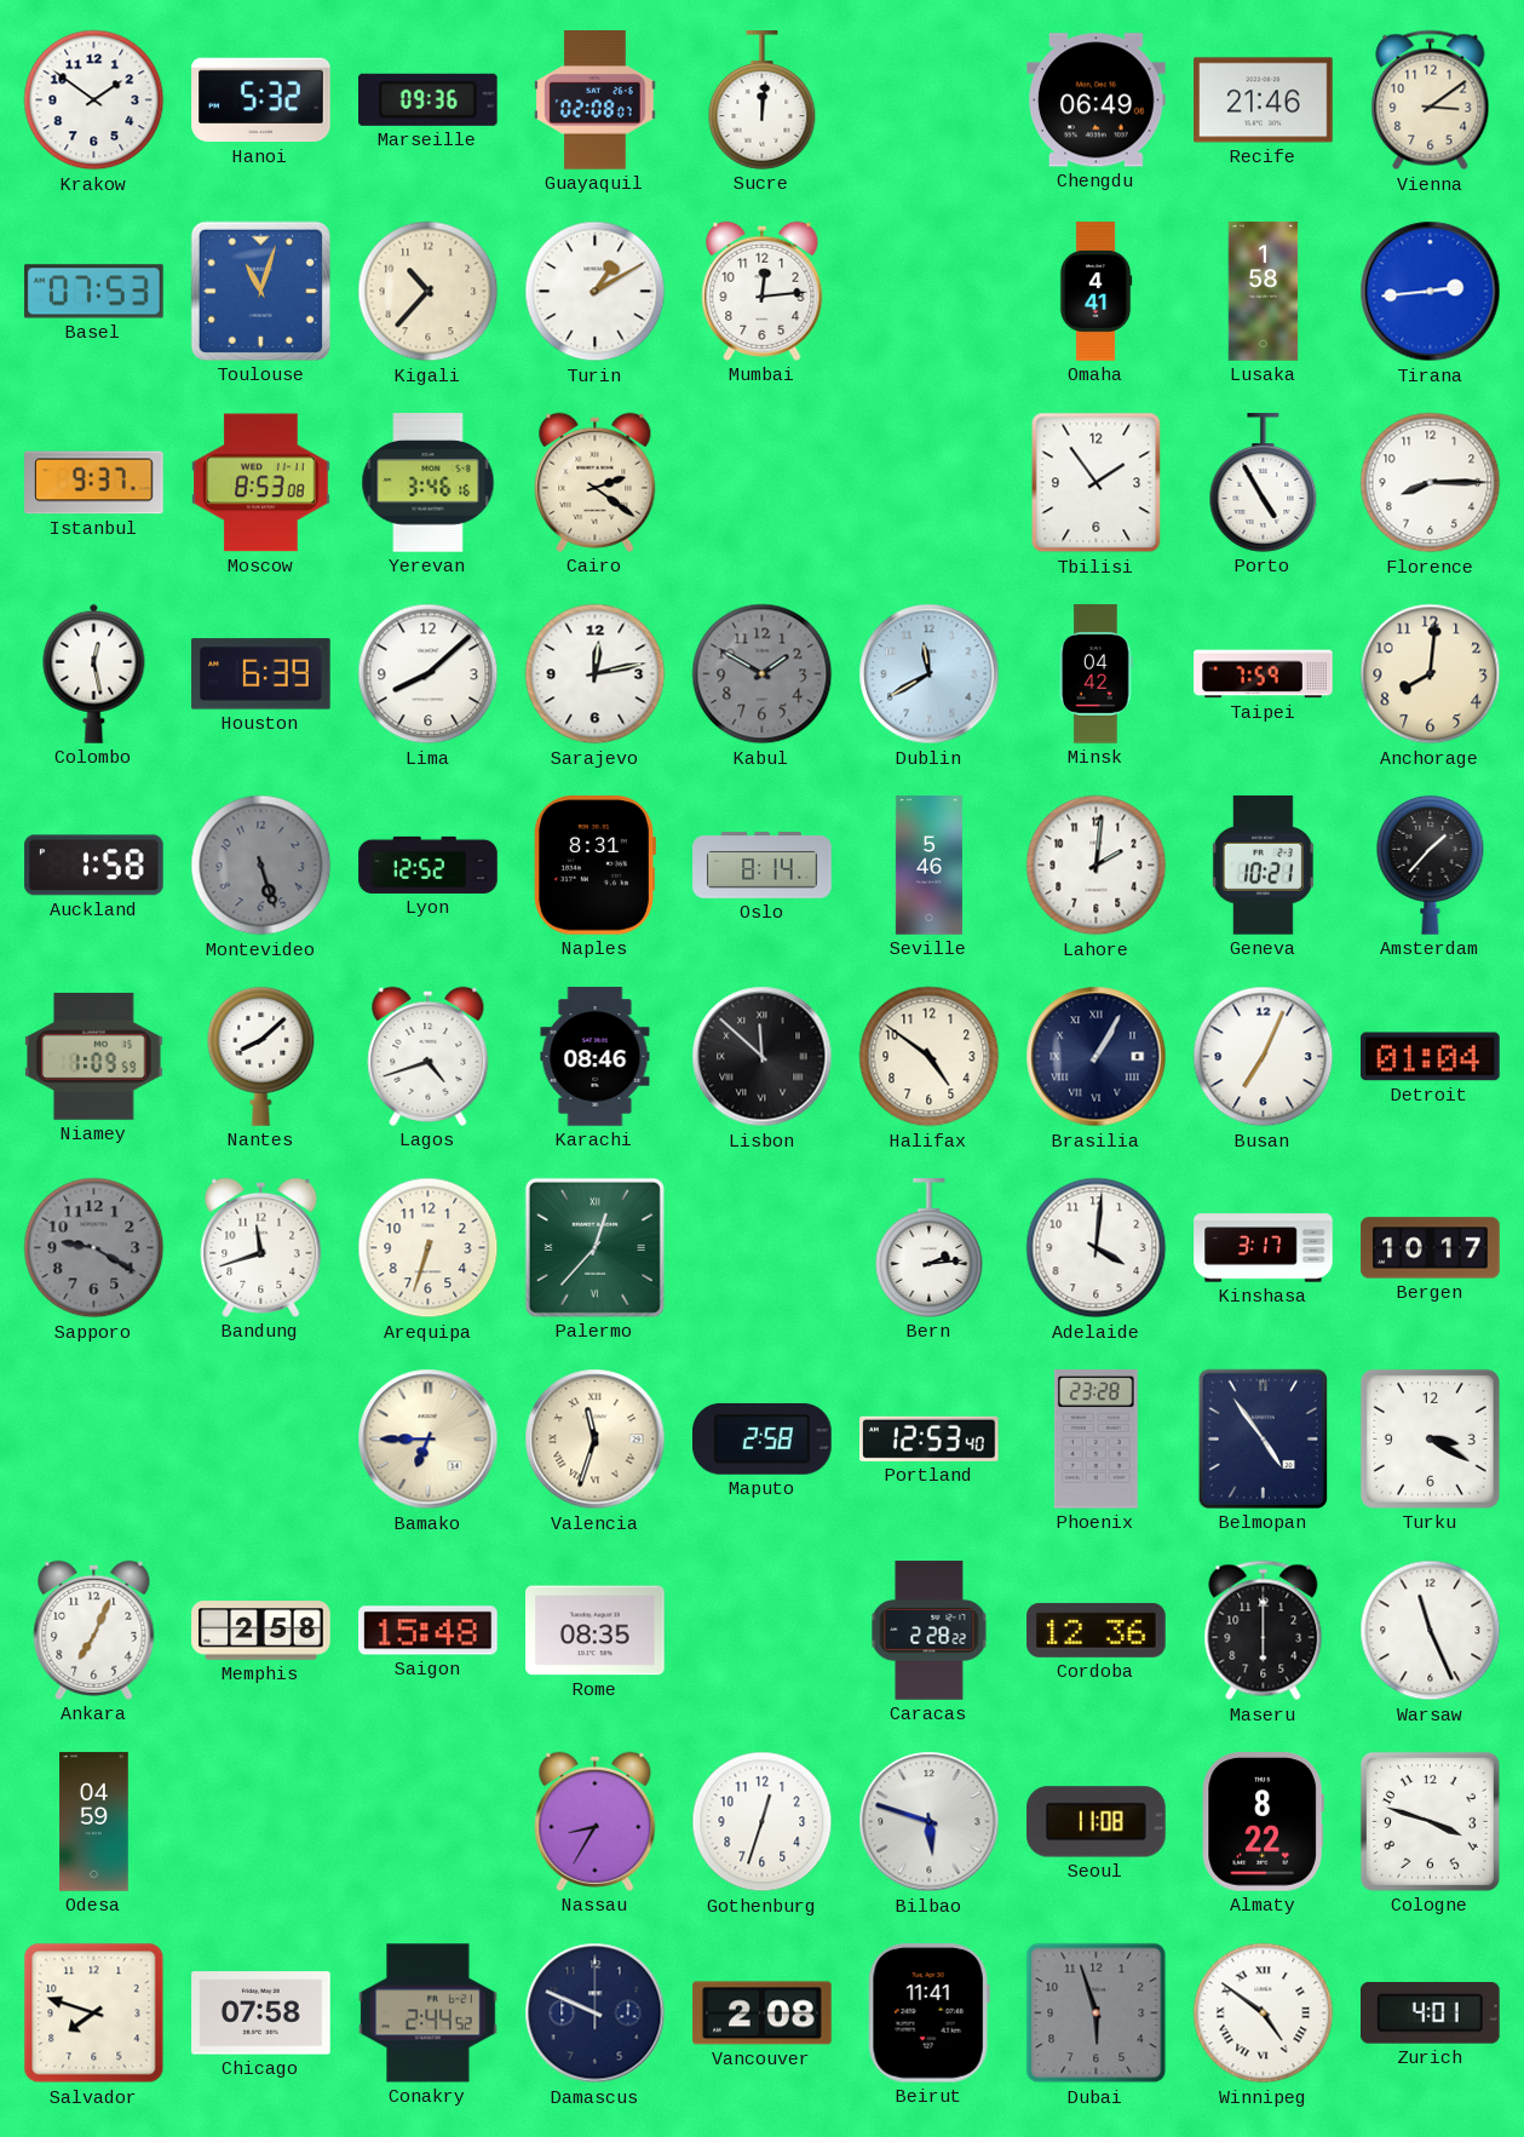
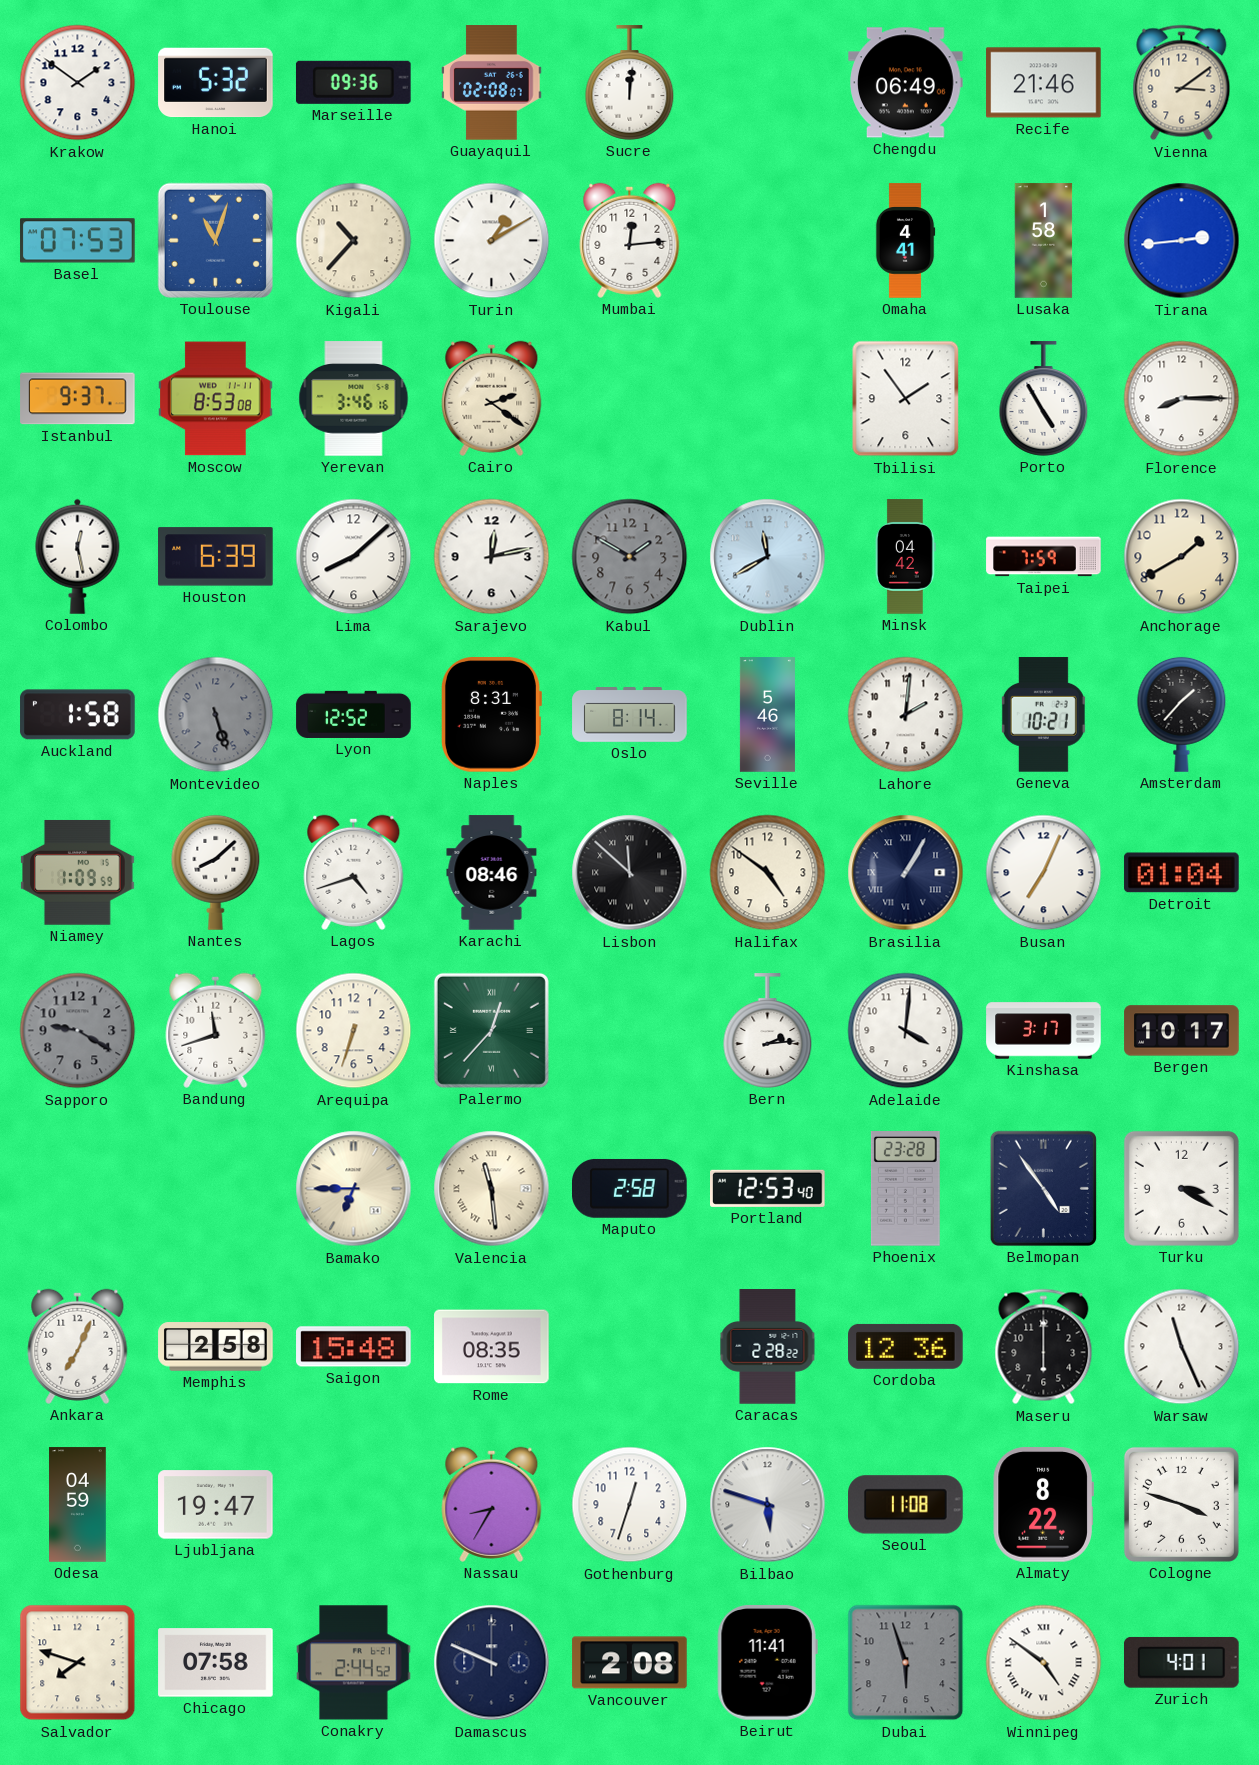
Anchorage: 8:01 -> 1:40
Valencia: 11:33 -> 11:29
Ljubljana: none -> 19:47
